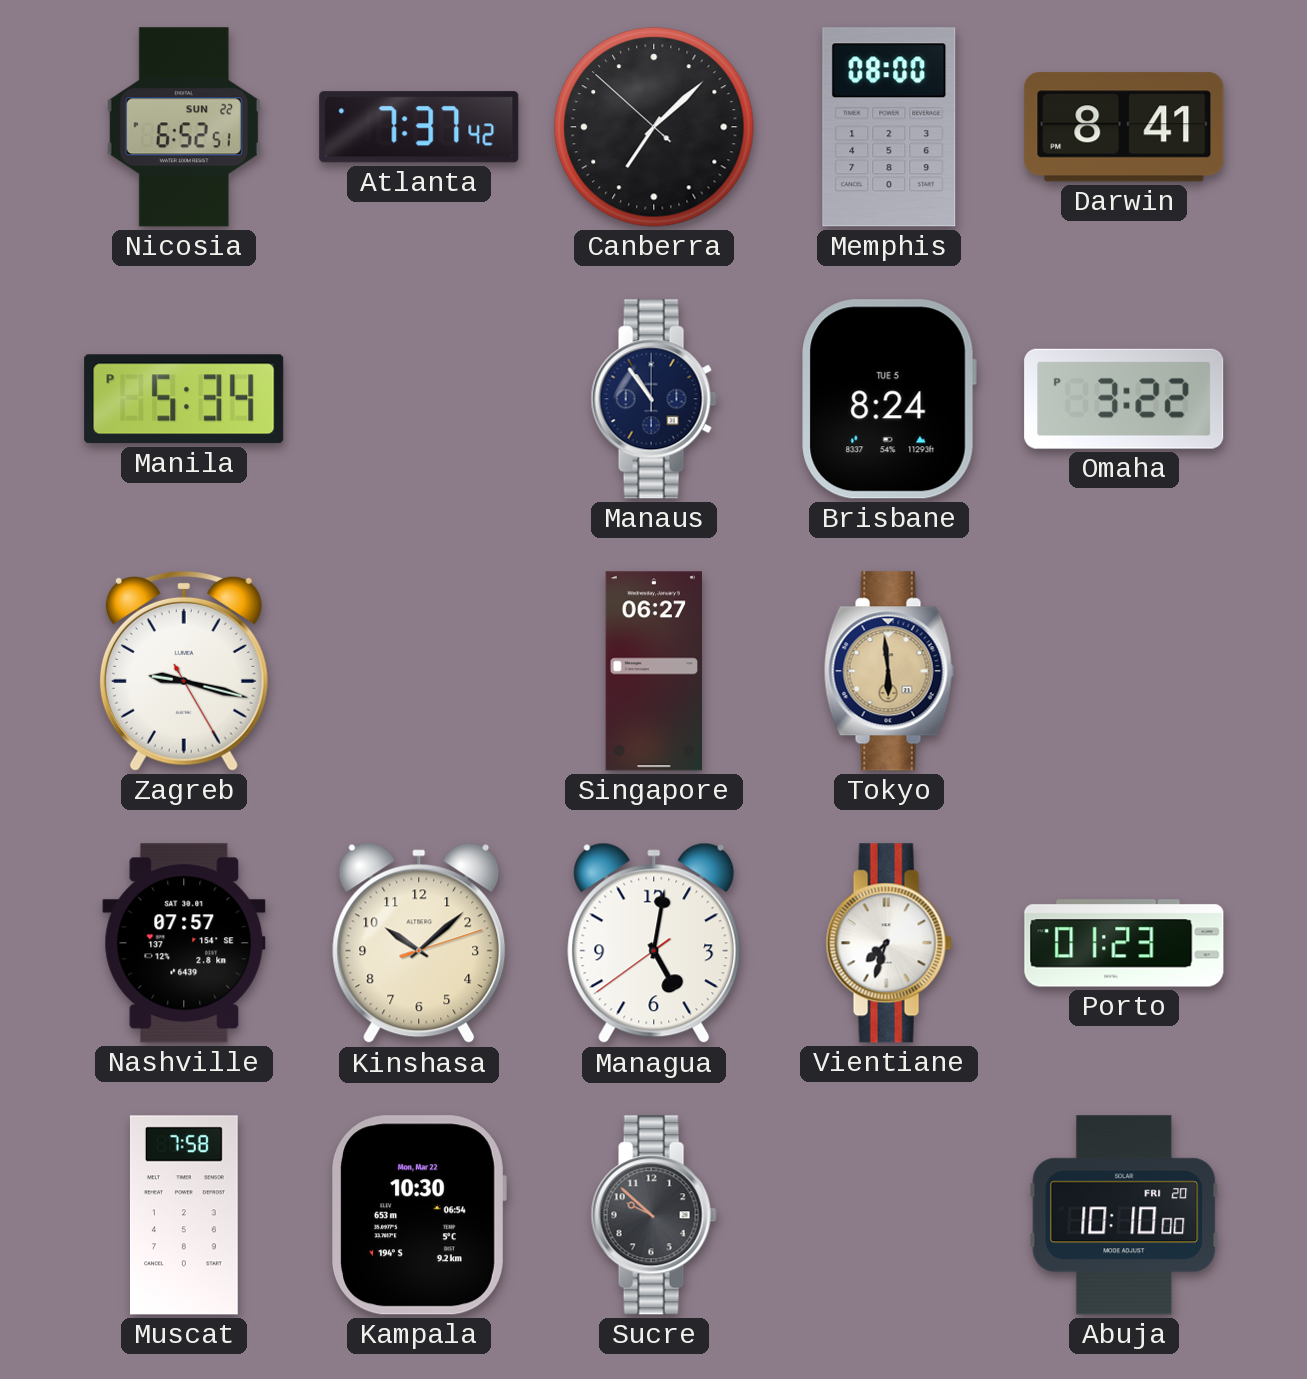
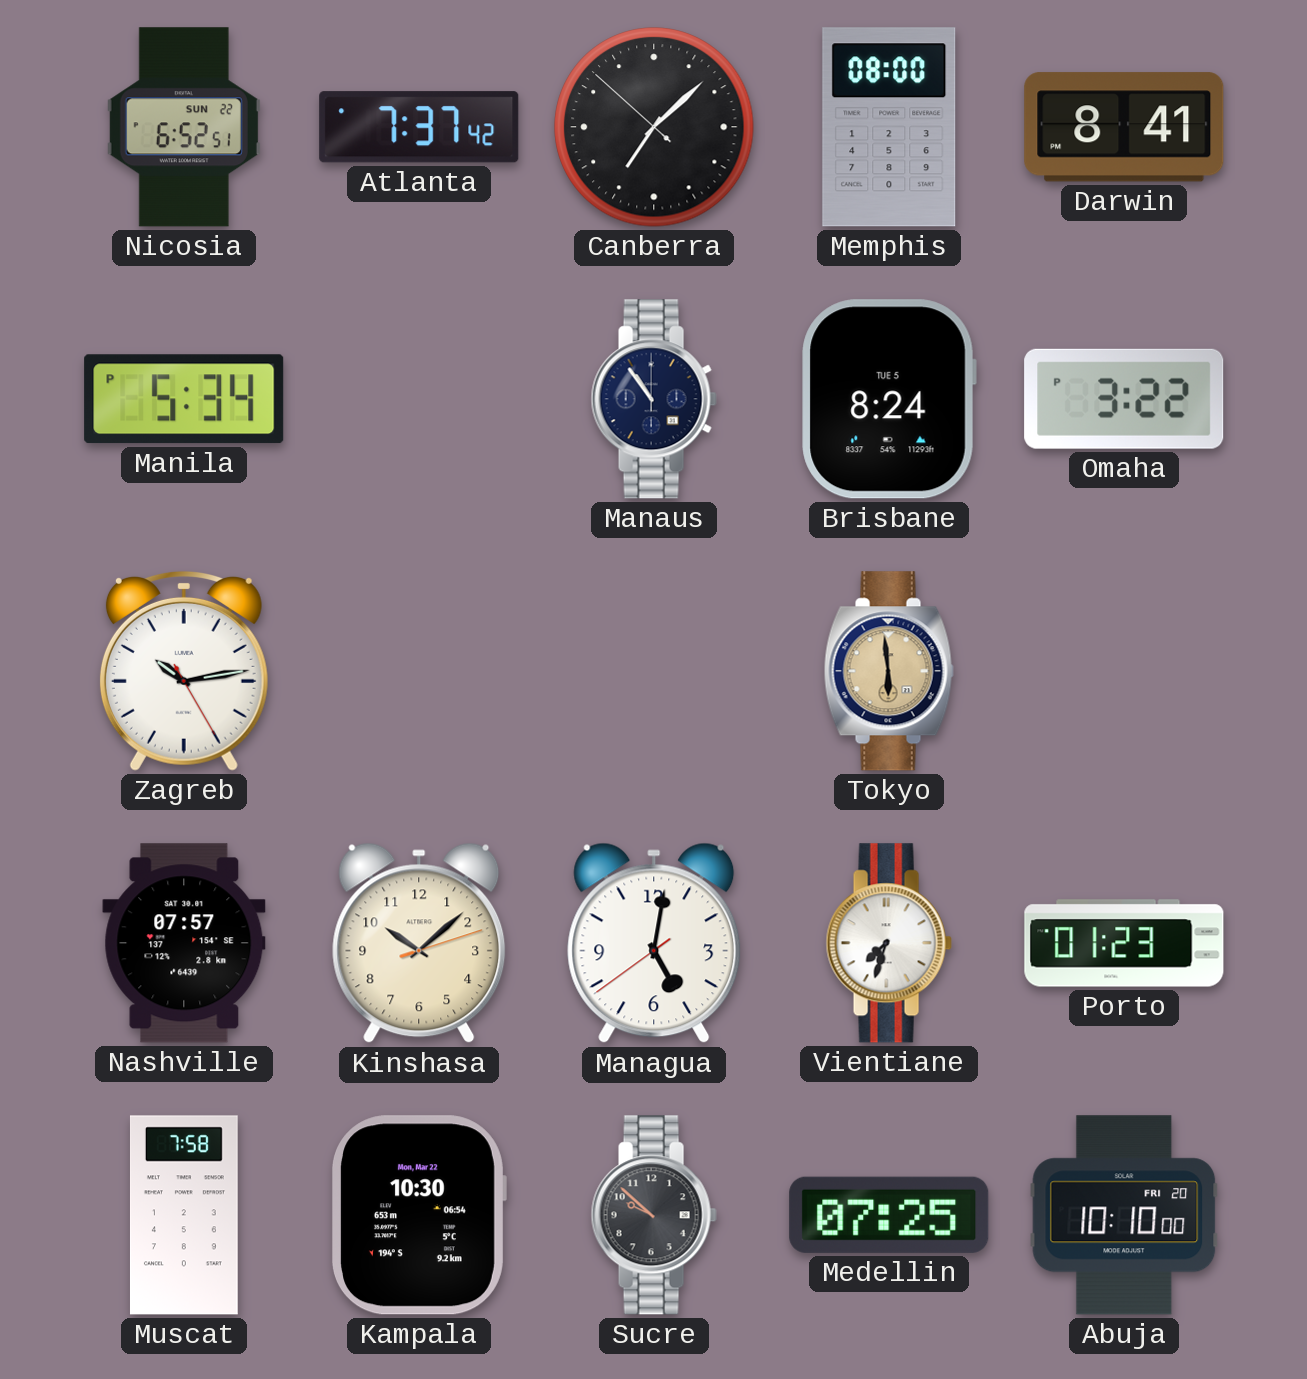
Zagreb: 9:17 -> 10:13
Singapore: 06:27 -> none
Medellin: none -> 07:25
